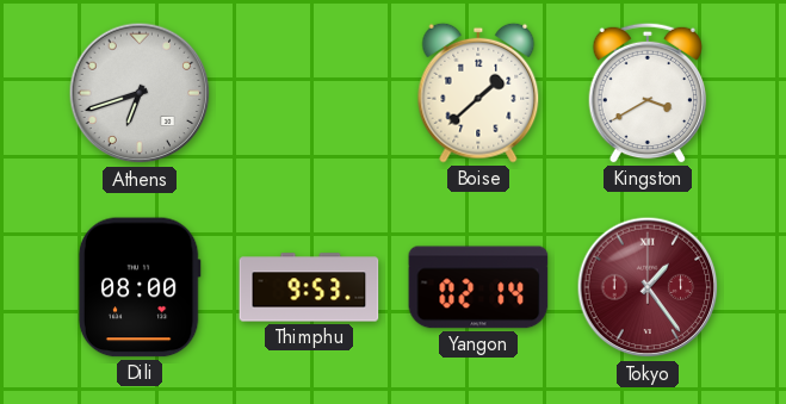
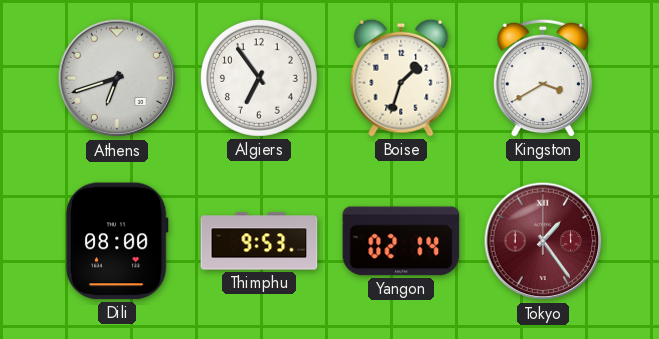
Algiers: none -> 6:54
Boise: 1:38 -> 1:33
